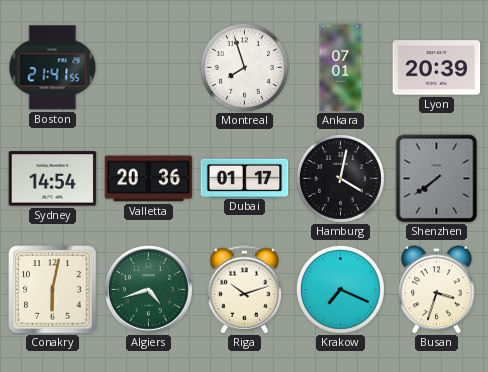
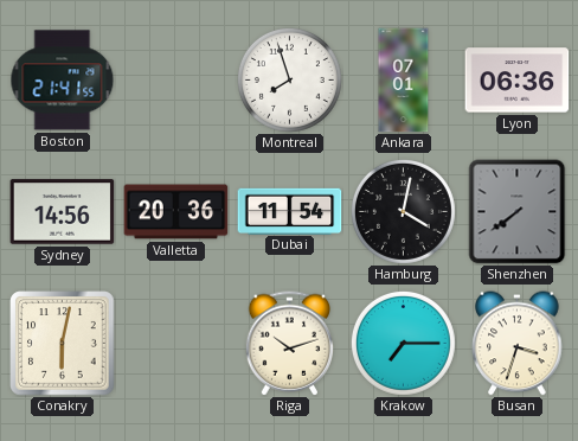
Lyon: 20:39 -> 06:36
Sydney: 14:54 -> 14:56
Dubai: 01:17 -> 11:54
Algiers: 4:42 -> none
Krakow: 7:19 -> 7:15
